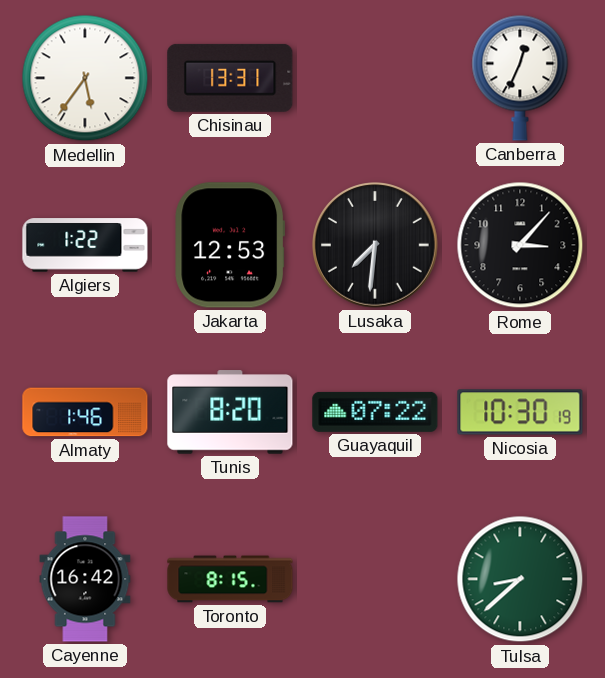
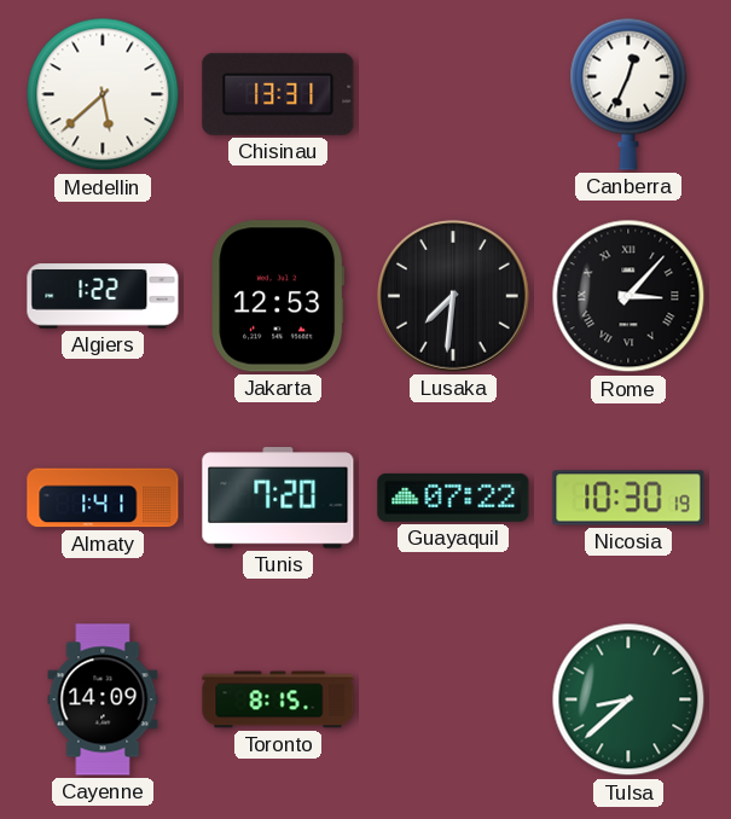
Medellin: 5:36 -> 5:38
Rome numerals: Arabic -> Roman
Almaty: 1:46 -> 1:41
Tunis: 8:20 -> 7:20
Cayenne: 16:42 -> 14:09
